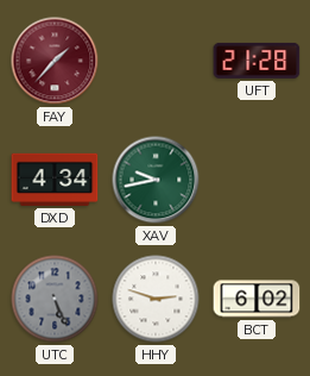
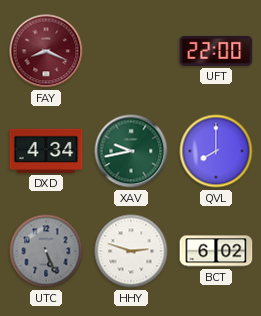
FAY: 1:37 -> 8:19
UFT: 21:28 -> 22:00
QVL: none -> 8:00
